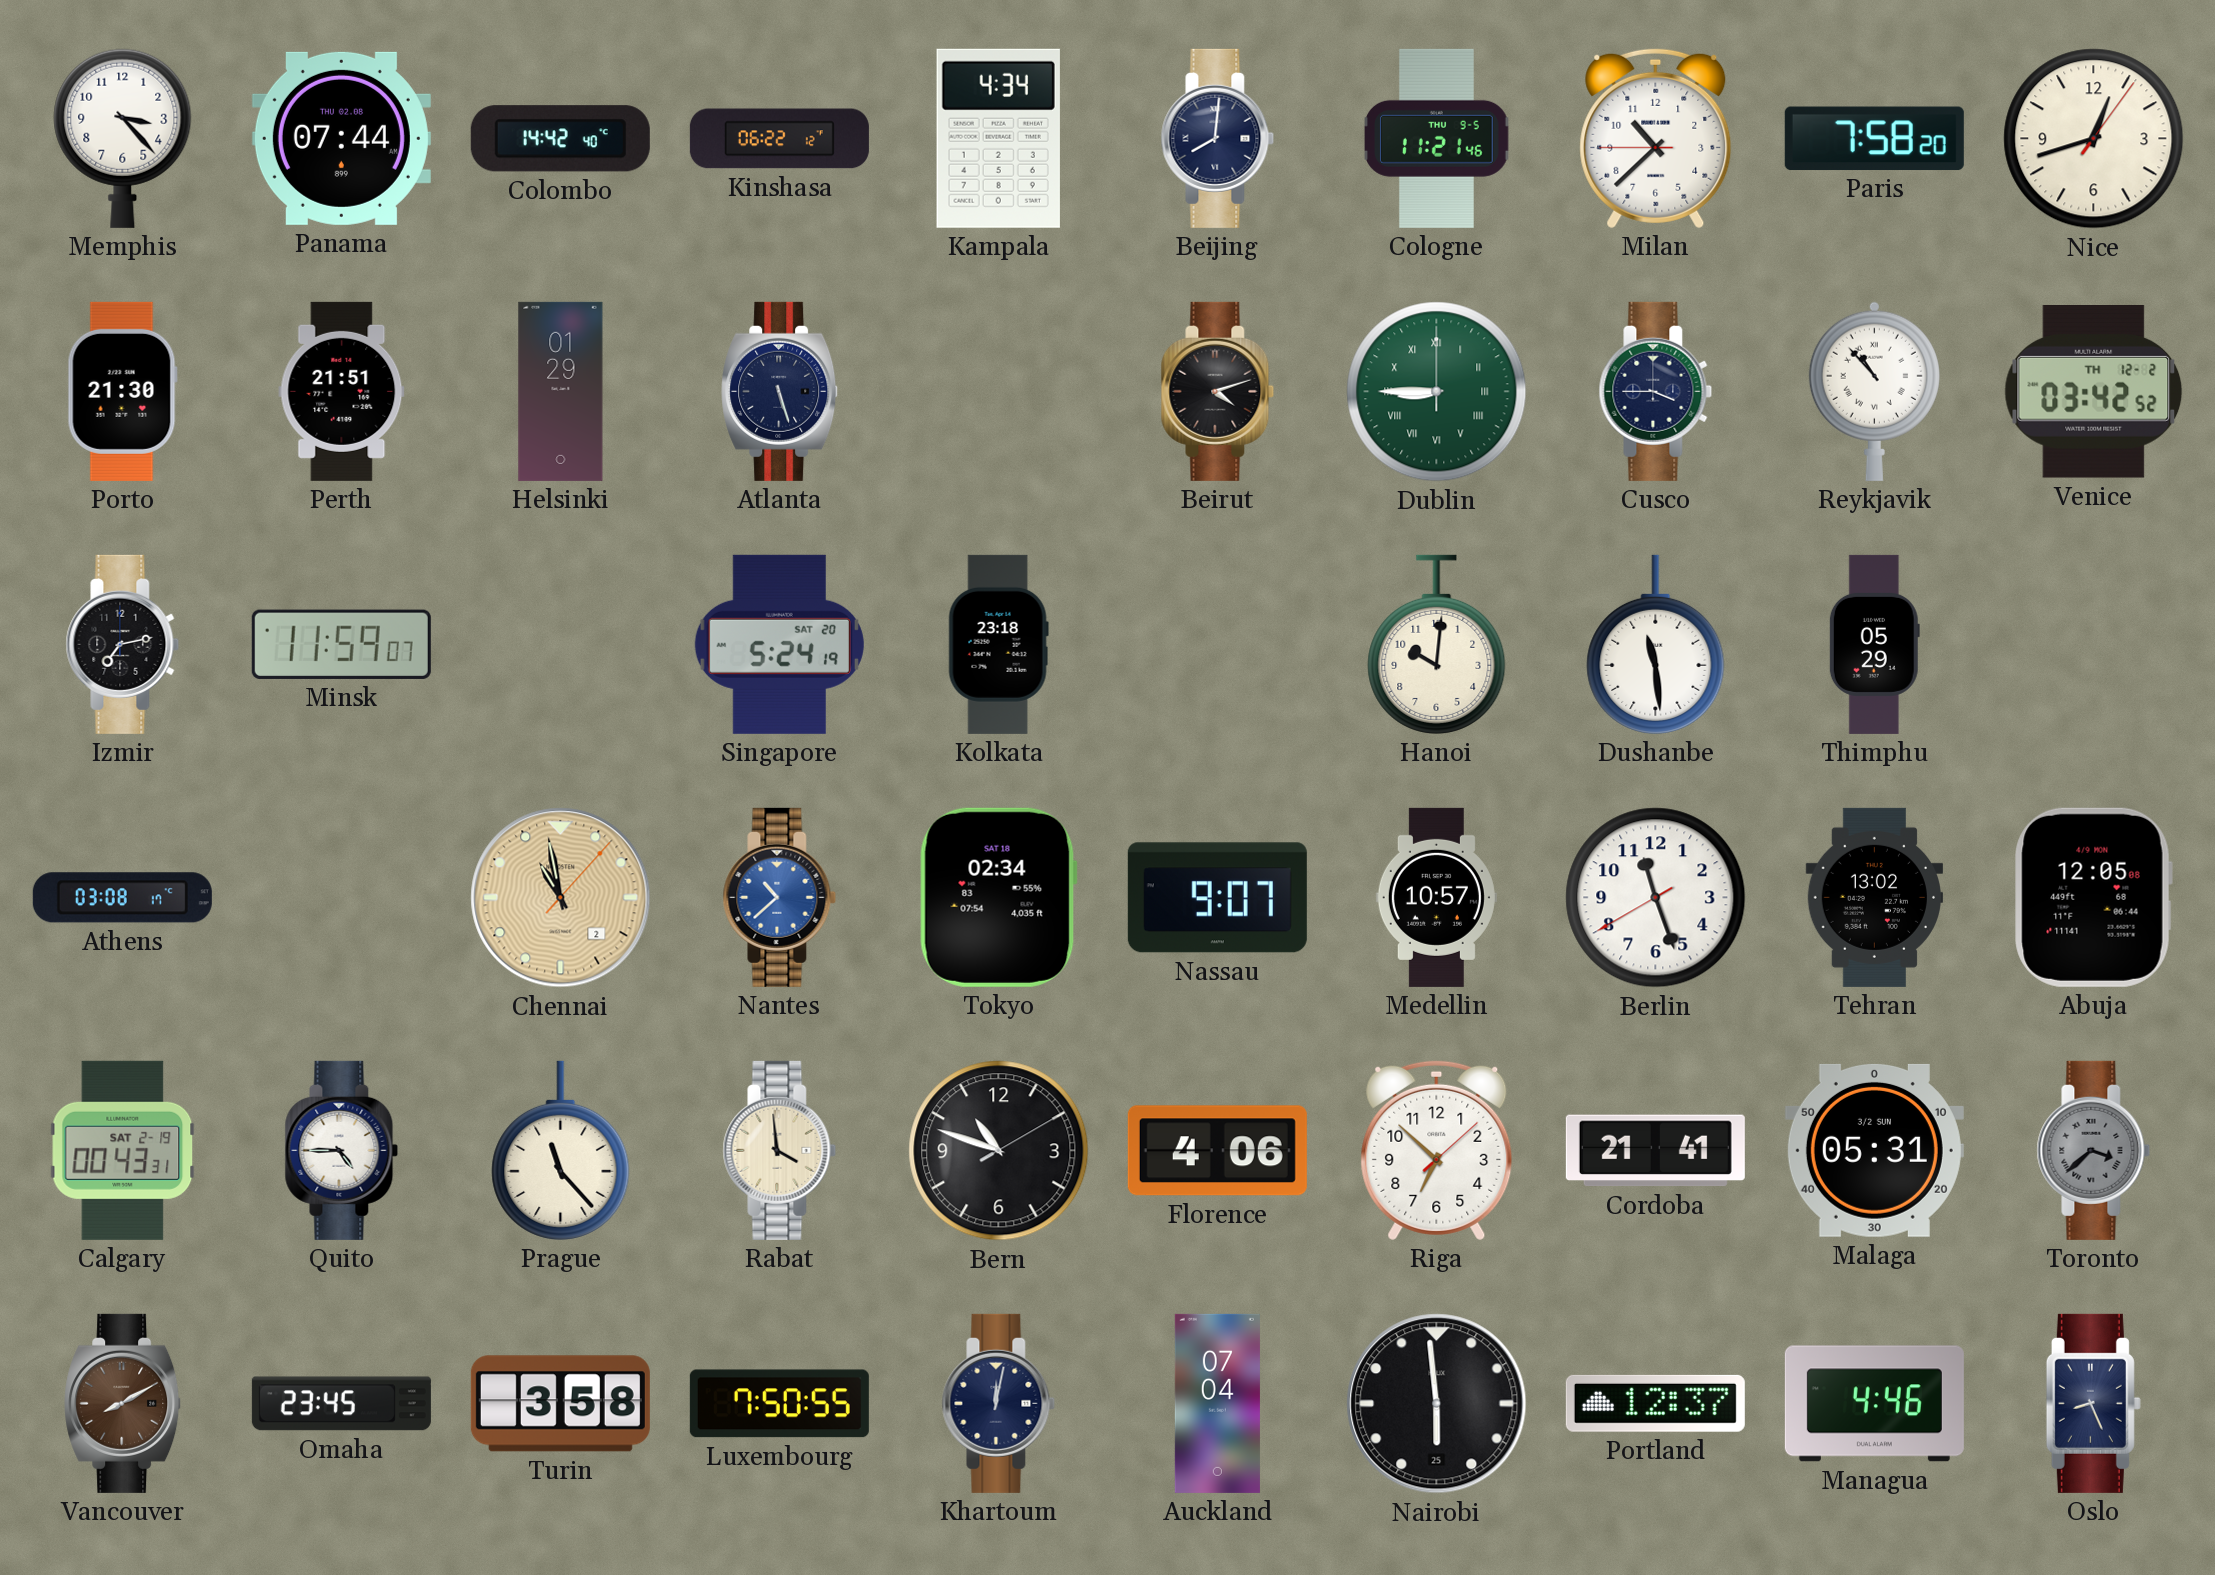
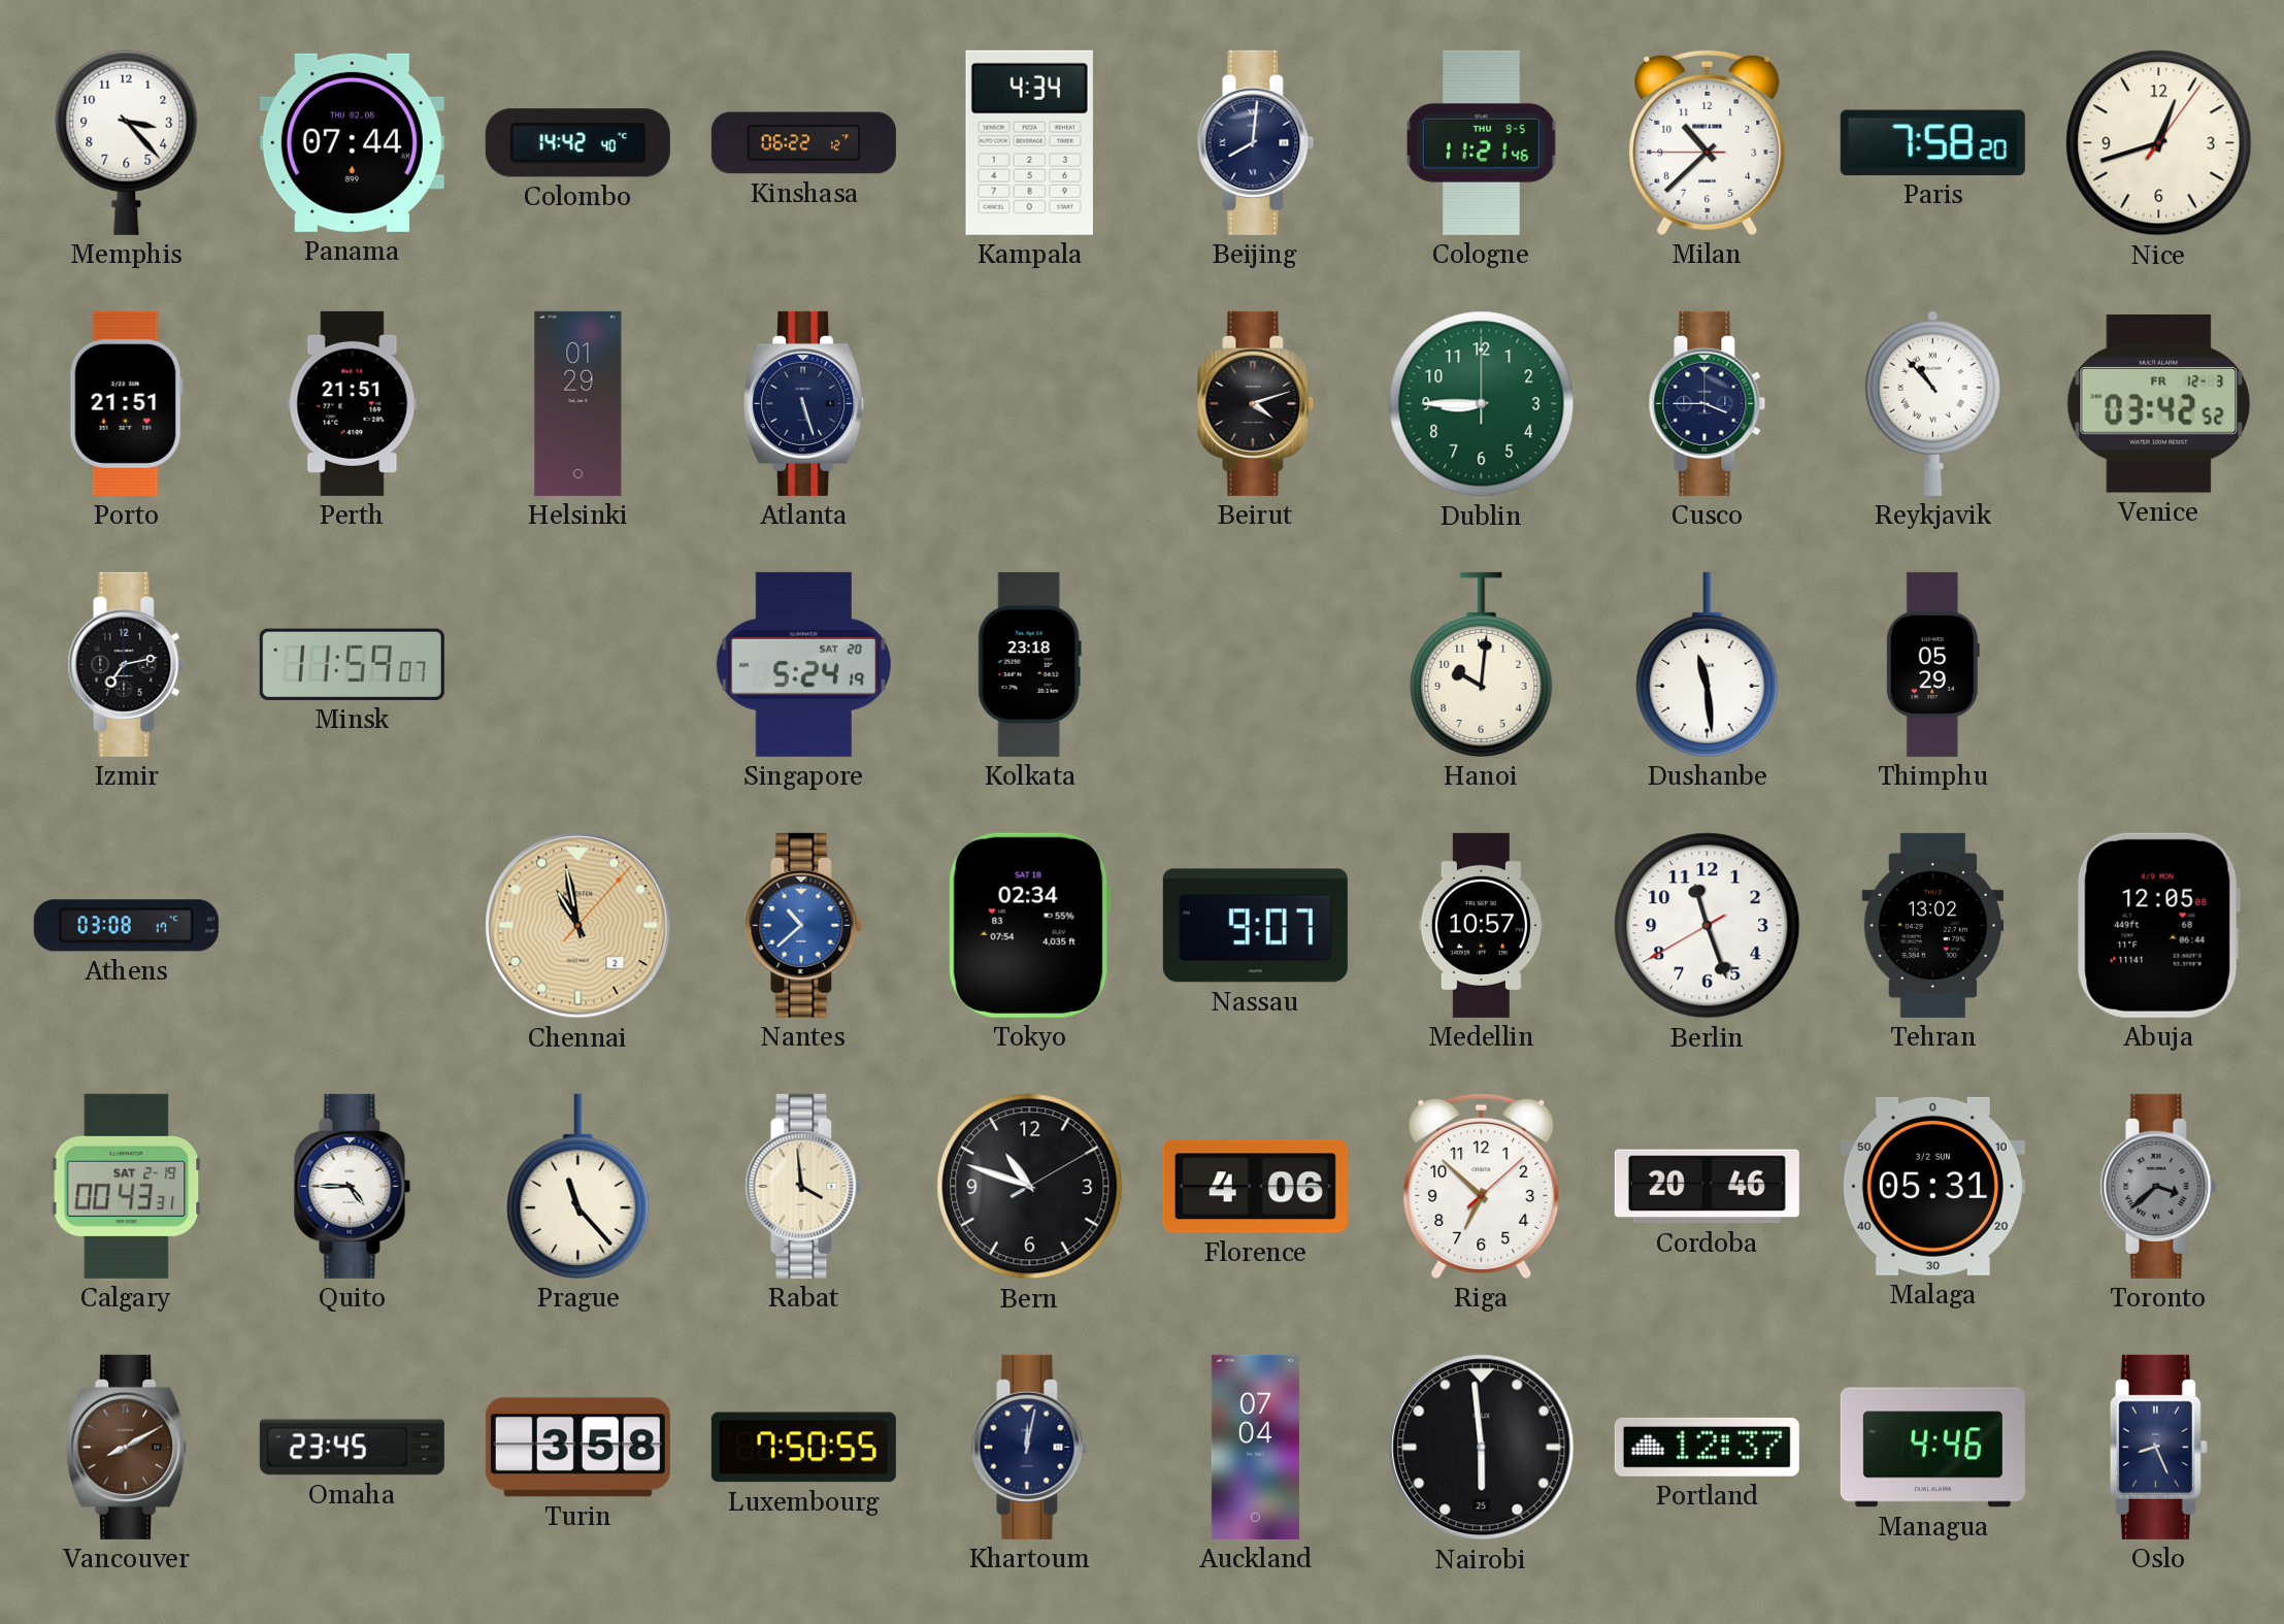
Porto: 21:30 -> 21:51
Dublin numerals: Roman -> Arabic
Venice date: TH 12-2 -> FR 12-3
Cordoba: 21:41 -> 20:46
